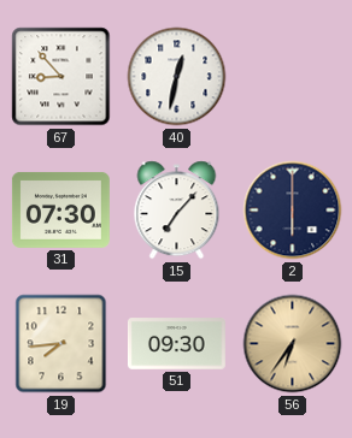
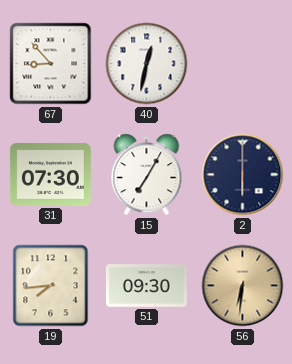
15: 7:07 -> 7:05
56: 6:36 -> 6:31
